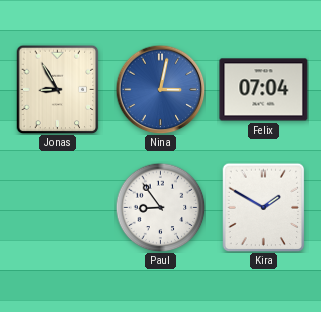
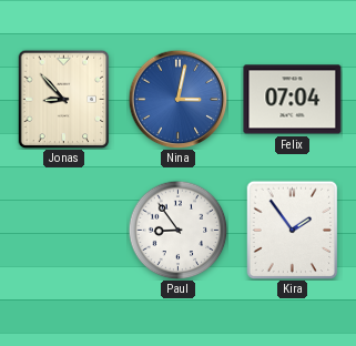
Jonas: 8:55 -> 8:53
Kira: 1:50 -> 1:54
